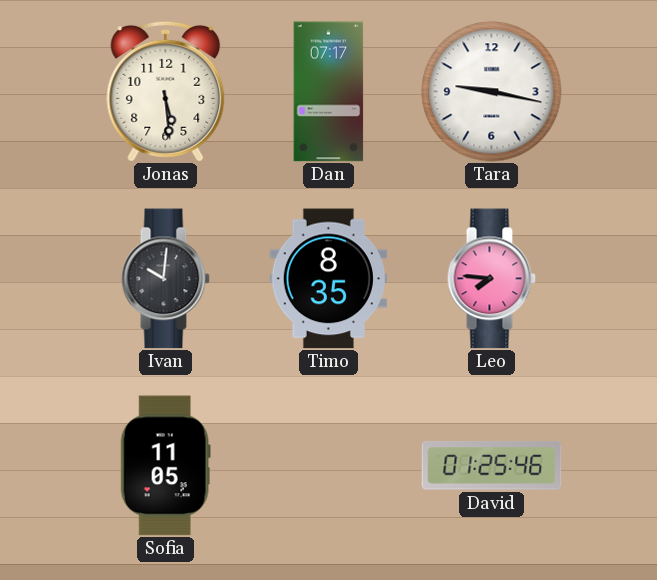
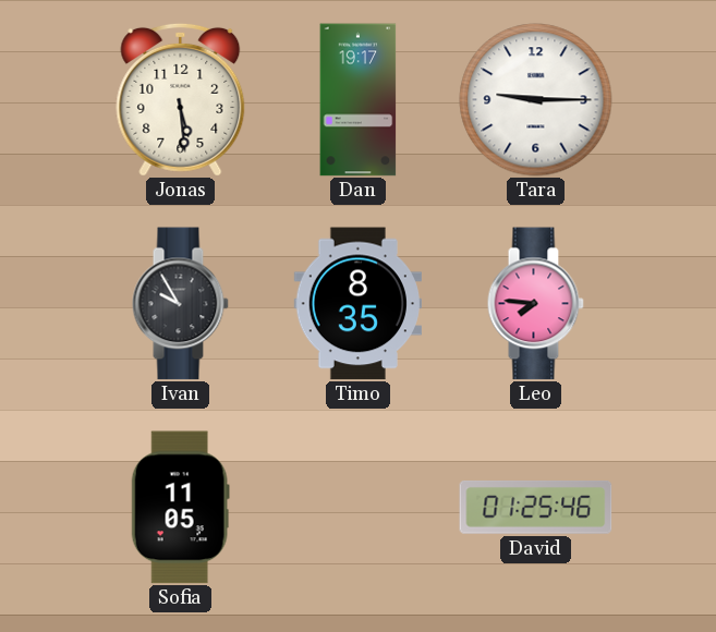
Dan: 07:17 -> 19:17
Tara: 9:17 -> 9:15
Ivan: 10:01 -> 9:55
